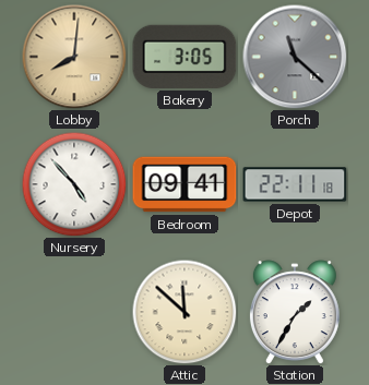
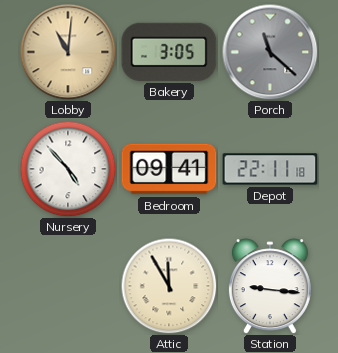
Lobby: 8:01 -> 11:01
Attic: 11:52 -> 11:55
Station: 1:35 -> 9:16
